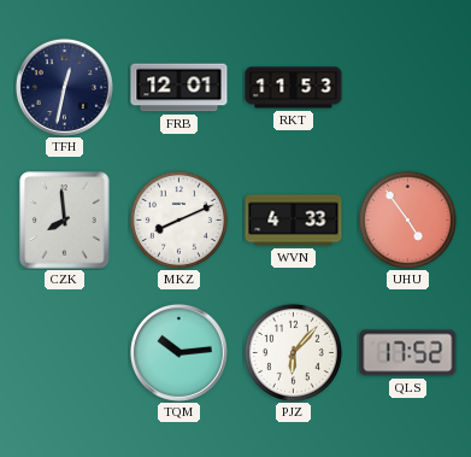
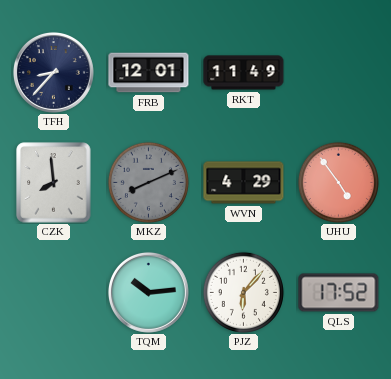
TFH: 12:32 -> 8:37
RKT: 11:53 -> 11:49
MKZ dial: white -> grey
WVN: 4:33 -> 4:29
